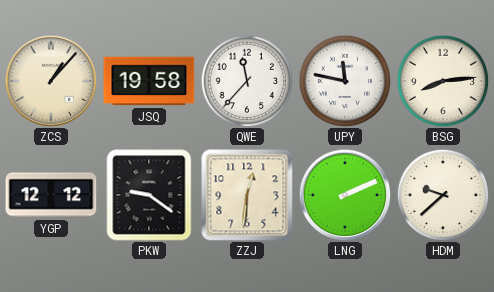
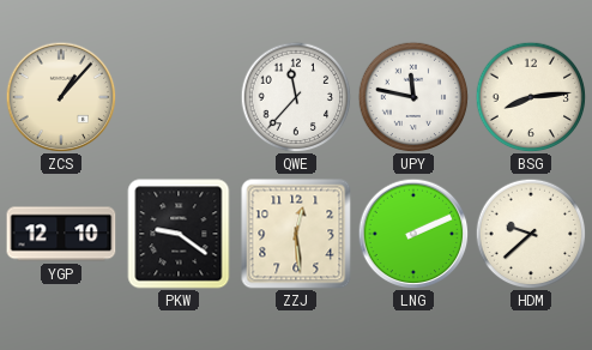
JSQ: 19:58 -> none
YGP: 12:12 -> 12:10
ZZJ: 12:31 -> 12:29
